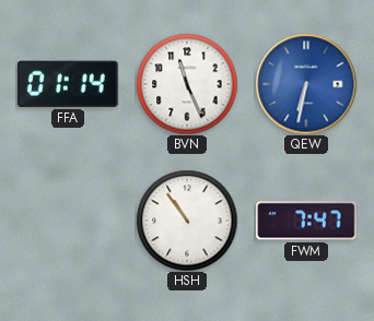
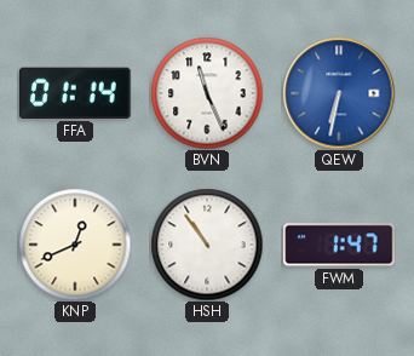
KNP: none -> 12:41
FWM: 7:47 -> 1:47
